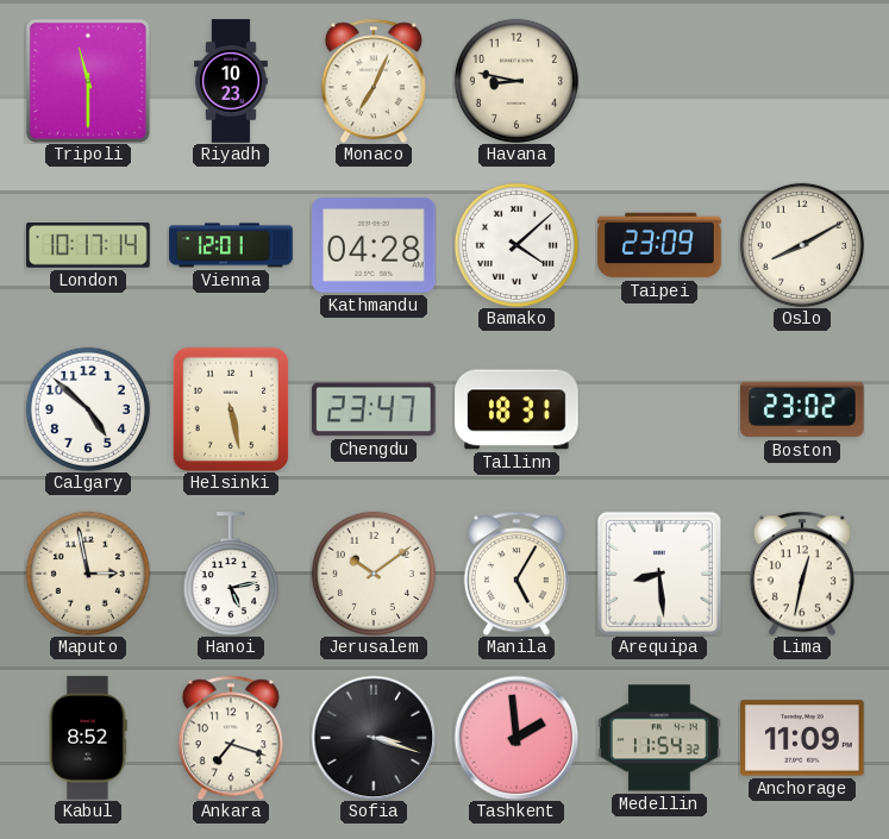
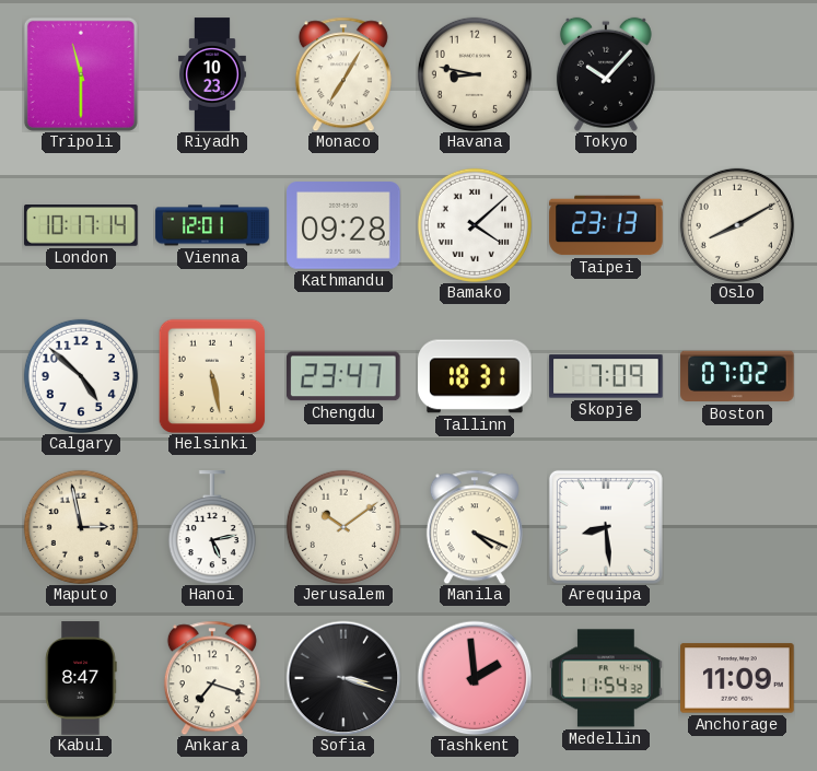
Monaco: 7:04 -> 7:05
Tokyo: none -> 10:07
Kathmandu: 04:28 -> 09:28
Taipei: 23:09 -> 23:13
Skopje: none -> 7:09
Boston: 23:02 -> 07:02
Manila: 5:05 -> 4:19
Lima: 12:32 -> none
Kabul: 8:52 -> 8:47
